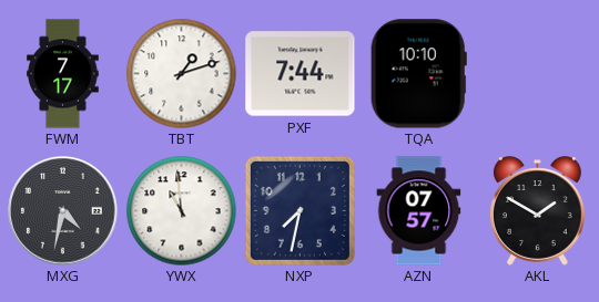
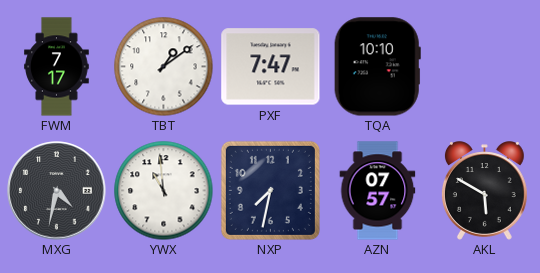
TBT: 1:12 -> 1:09
PXF: 7:44 -> 7:47
AKL: 1:50 -> 5:50
